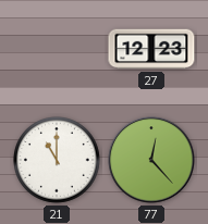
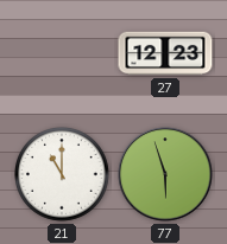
77: 12:23 -> 5:57
